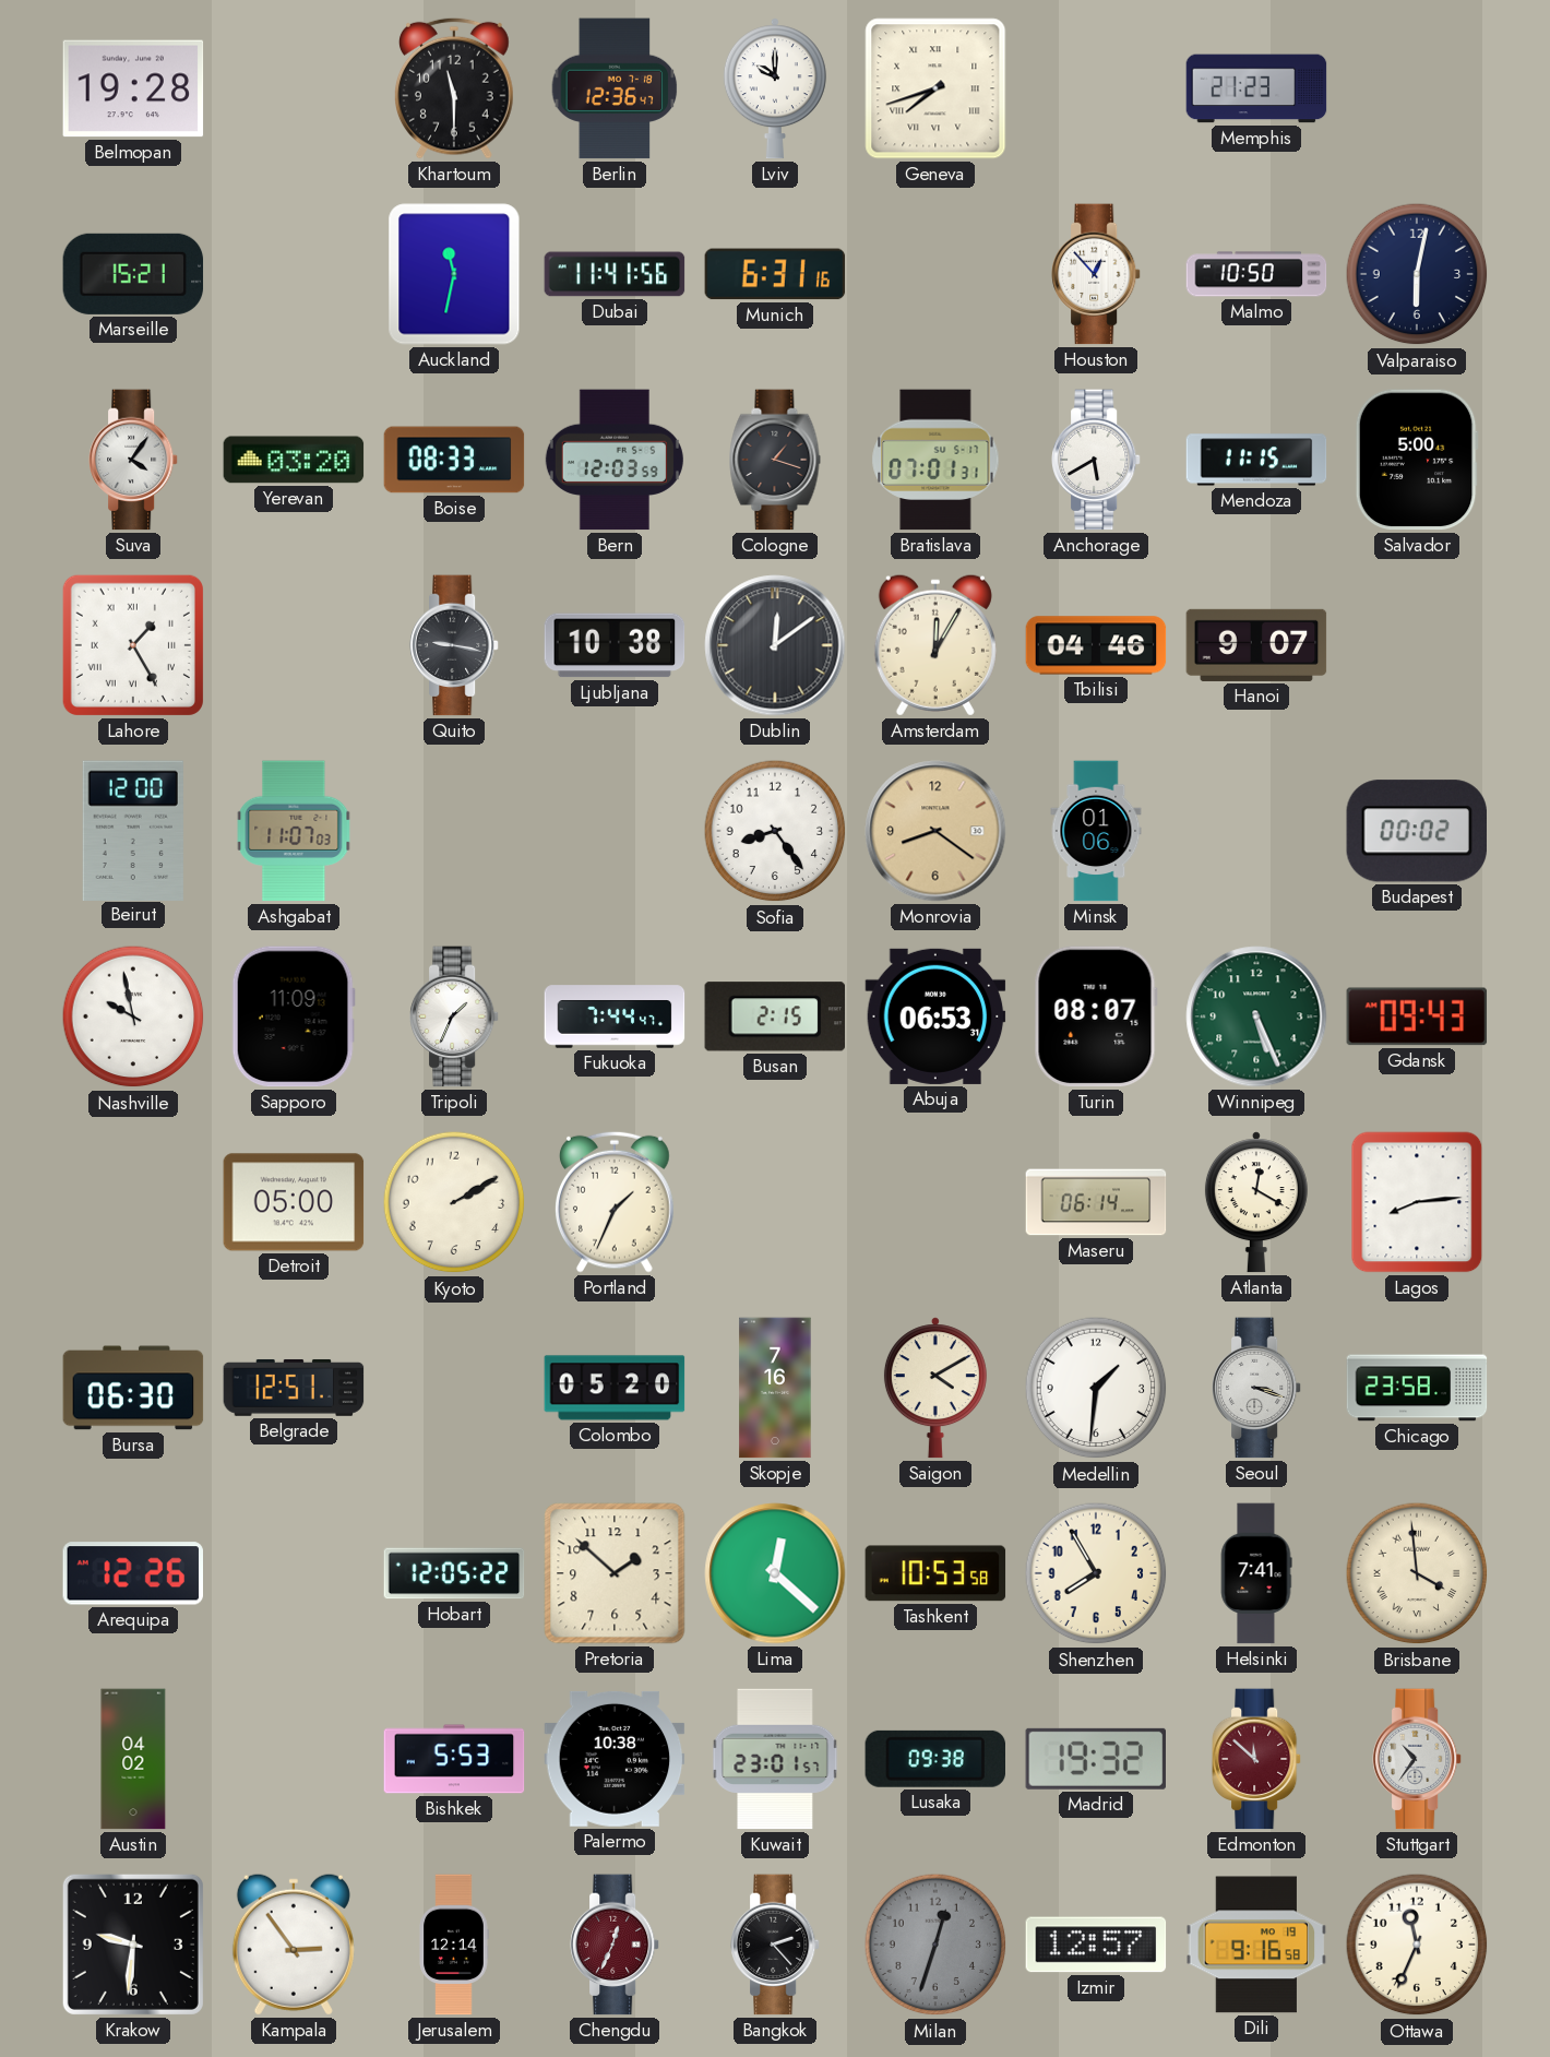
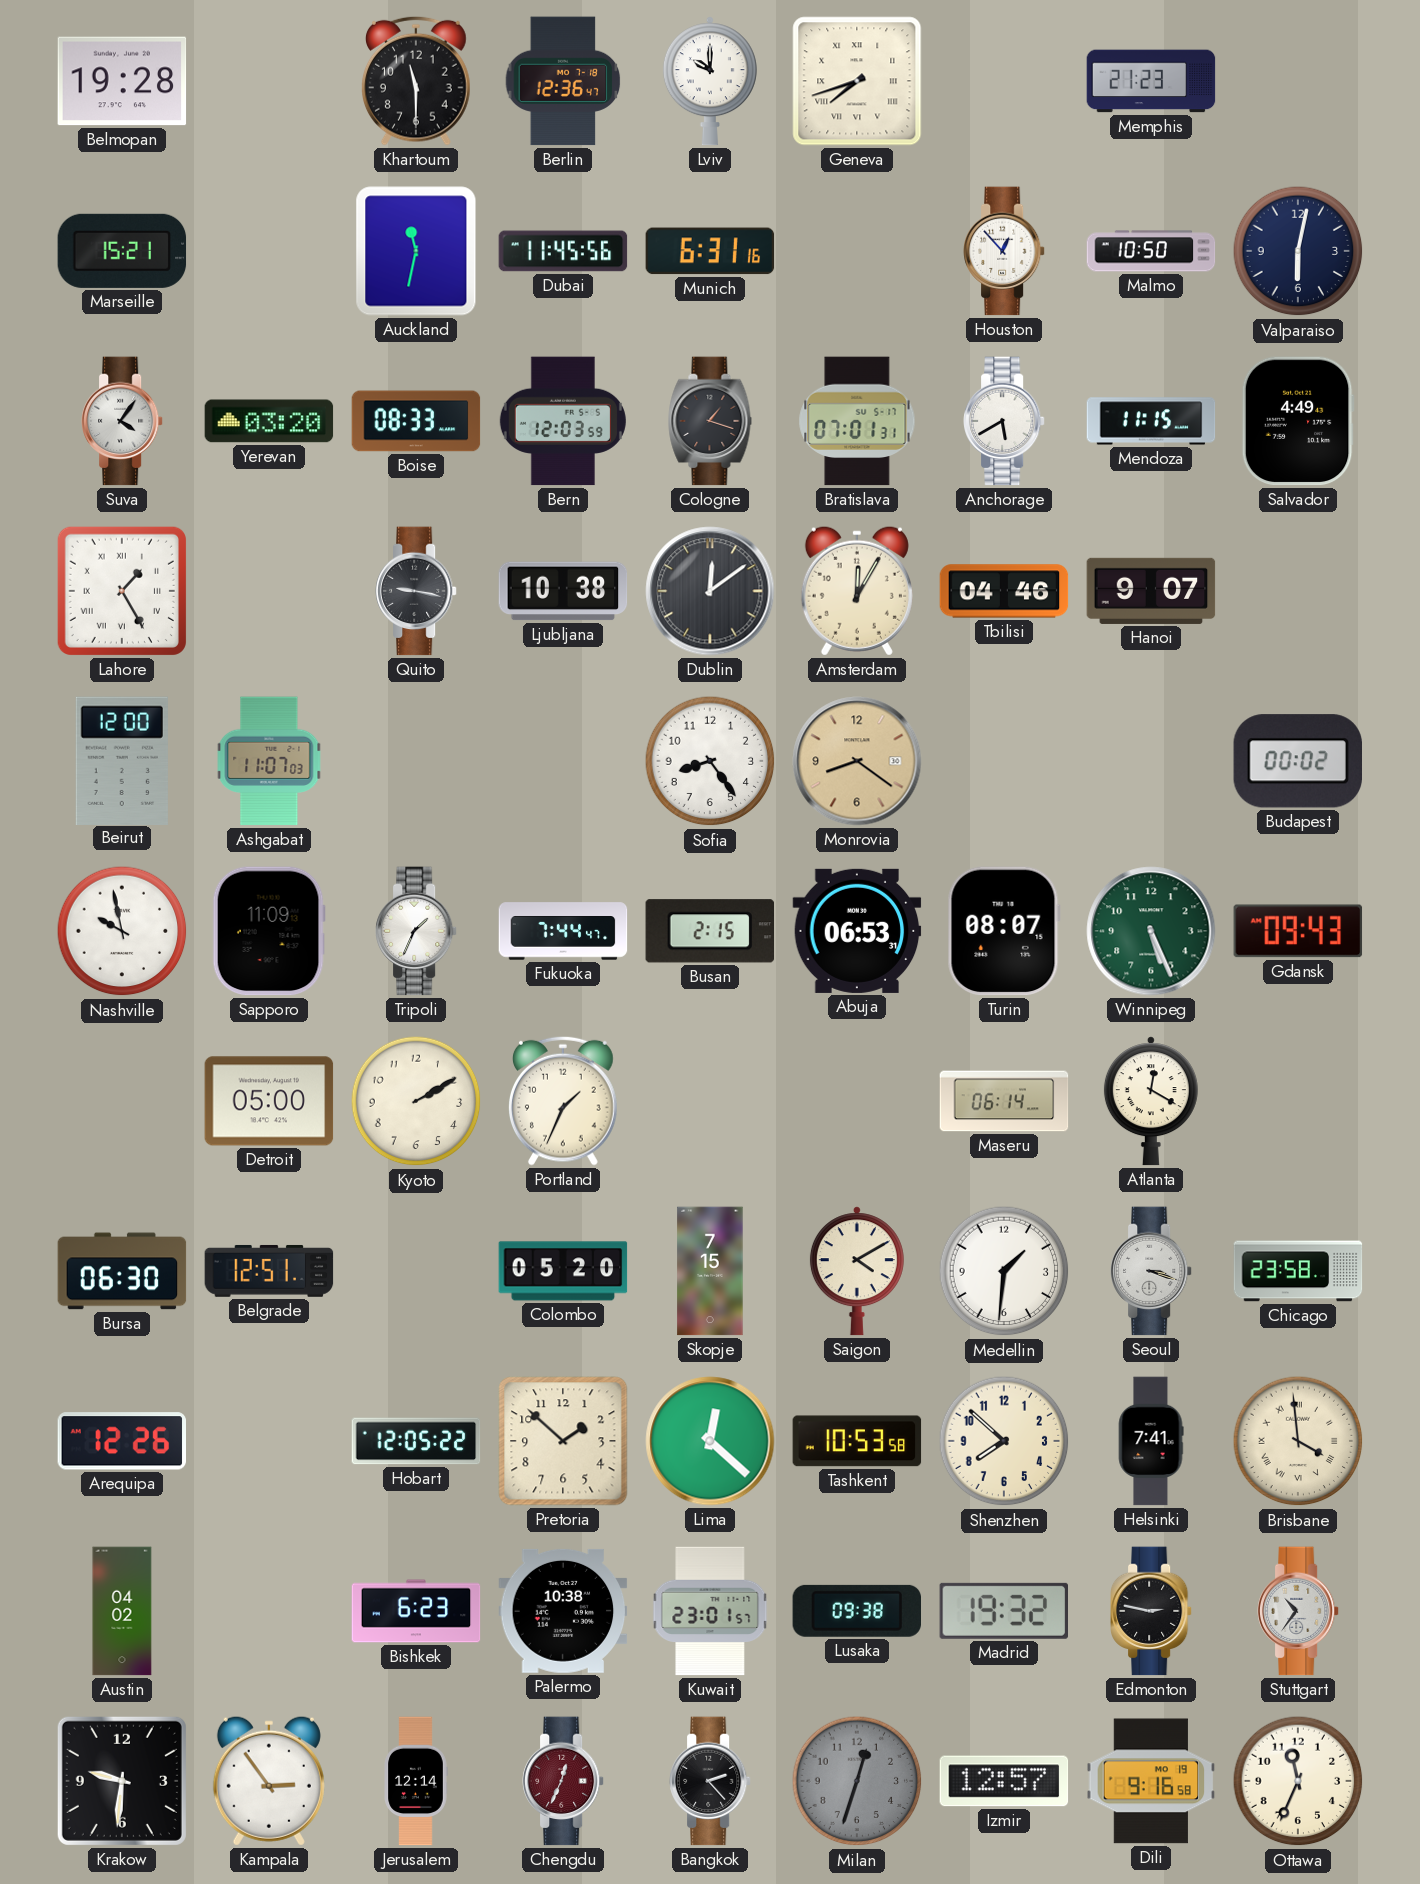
Dubai: 11:41 -> 11:45
Salvador: 5:00 -> 4:49
Minsk: 01:06 -> none
Lagos: 8:14 -> none
Skopje: 7:16 -> 7:15
Shenzhen: 7:55 -> 7:52
Bishkek: 5:53 -> 6:23
Edmonton: 11:52 -> 2:47
Edmonton dial: burgundy -> black
